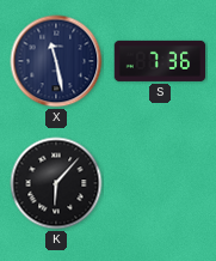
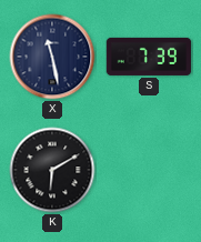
S: 7:36 -> 7:39
K: 6:07 -> 6:10
